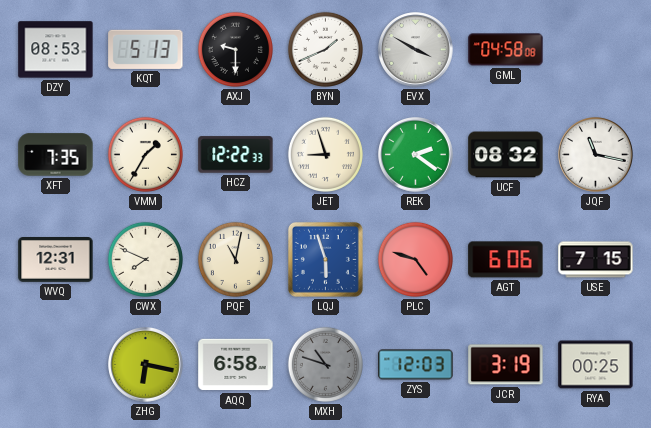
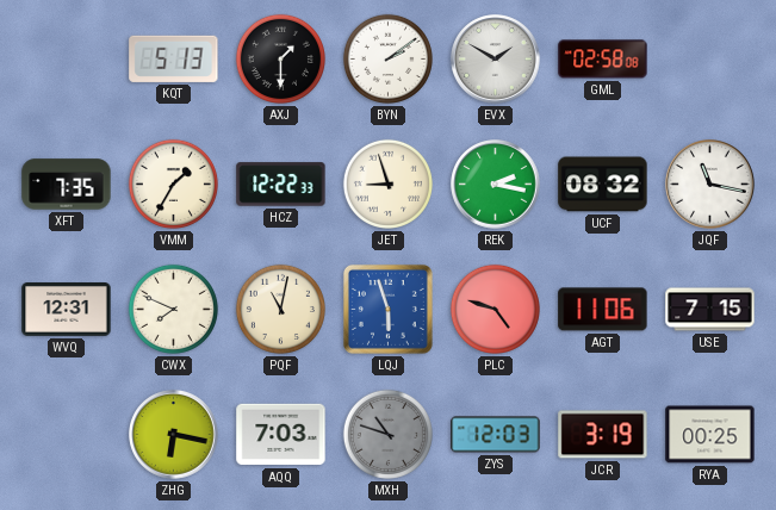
DZY: 08:53 -> none
AXJ: 9:30 -> 1:30
BYN: 1:41 -> 2:09
EVX: 3:50 -> 1:50
GML: 04:58 -> 02:58
REK: 2:21 -> 2:17
AGT: 6:06 -> 11:06
AQQ: 6:58 -> 7:03
